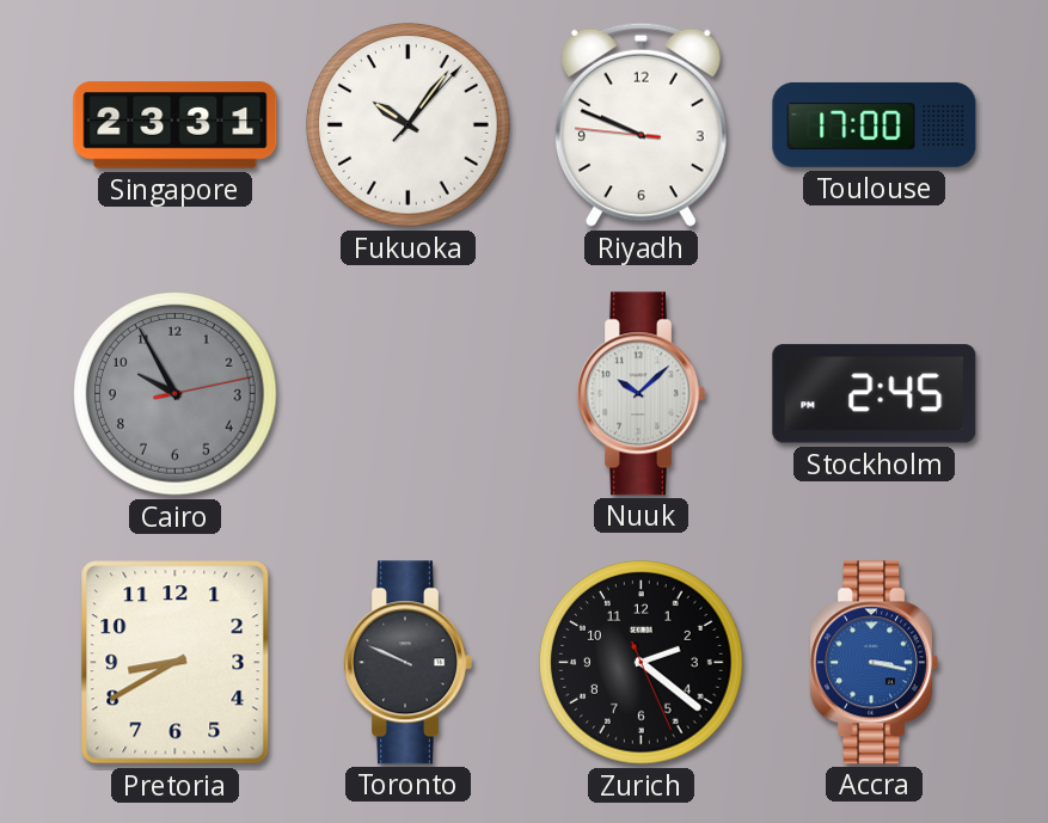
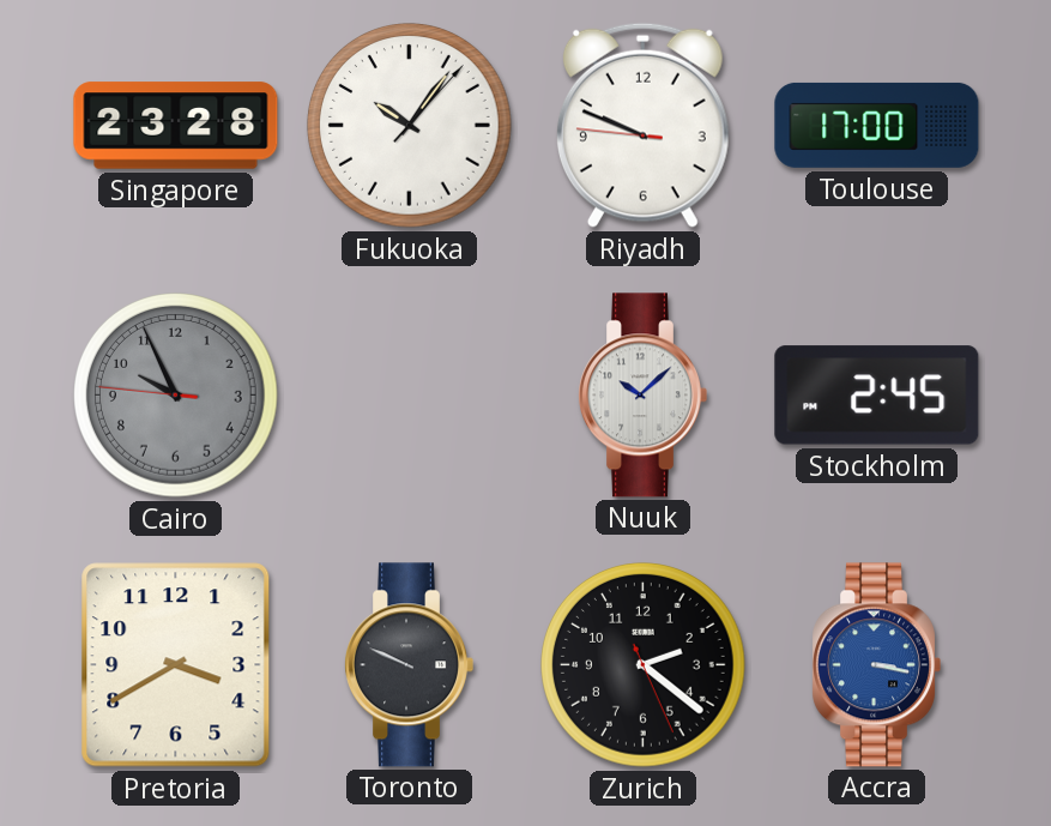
Singapore: 23:31 -> 23:28
Cairo: 9:55:13 -> 9:55:46
Pretoria: 8:40 -> 3:40
